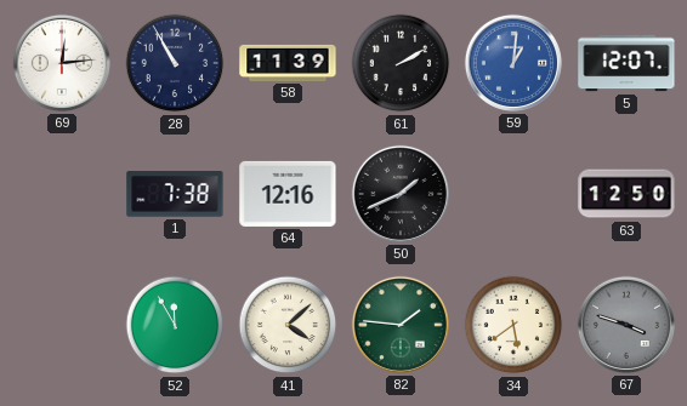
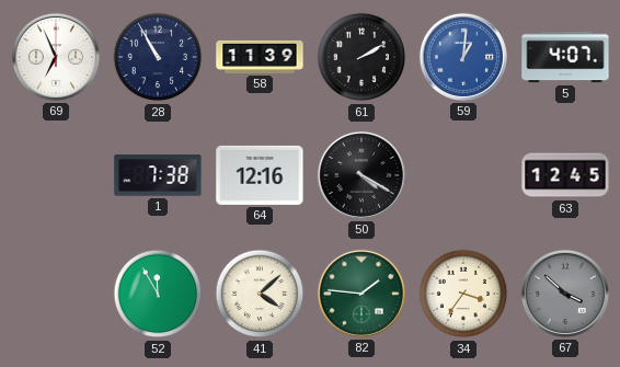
69: 12:14 -> 6:56
5: 12:07 -> 4:07
50: 1:41 -> 4:20
63: 12:50 -> 12:45
34: 5:39 -> 3:36
67: 3:48 -> 3:52
